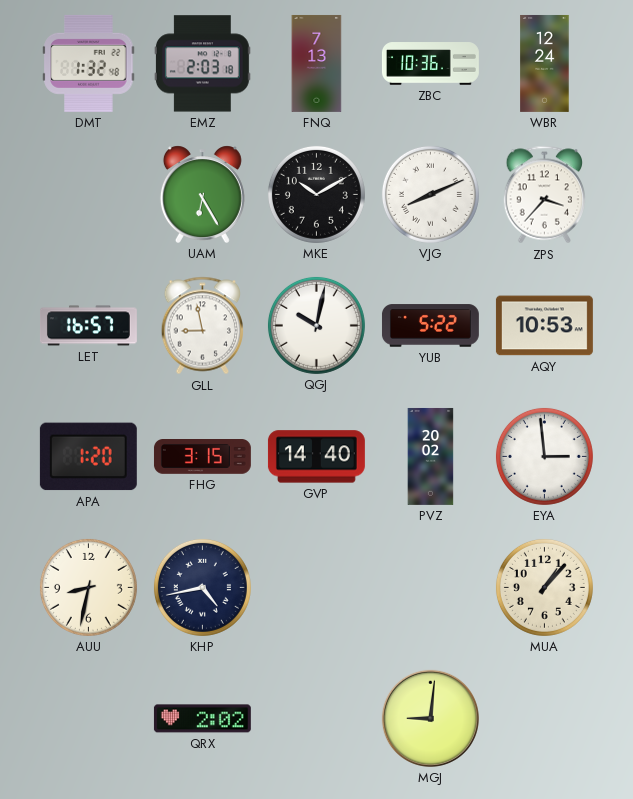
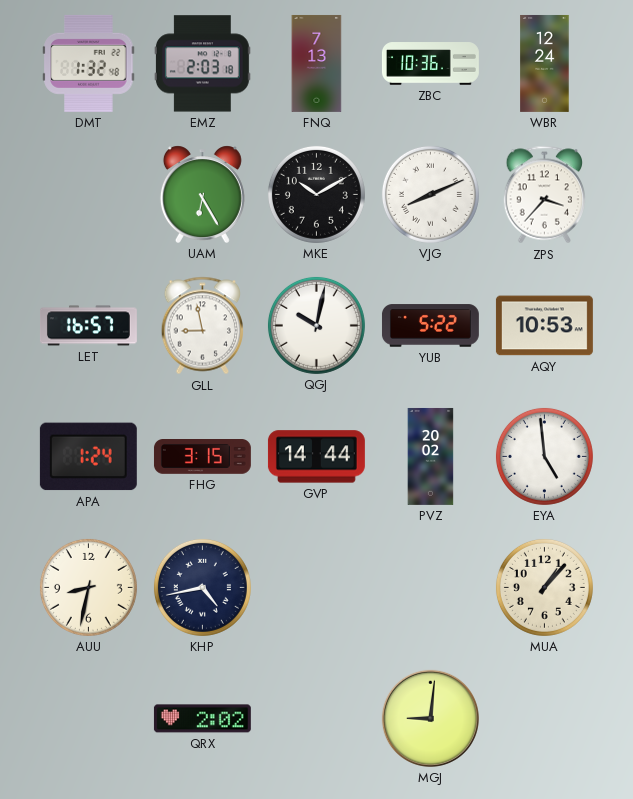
APA: 1:20 -> 1:24
GVP: 14:40 -> 14:44
EYA: 2:59 -> 4:59
